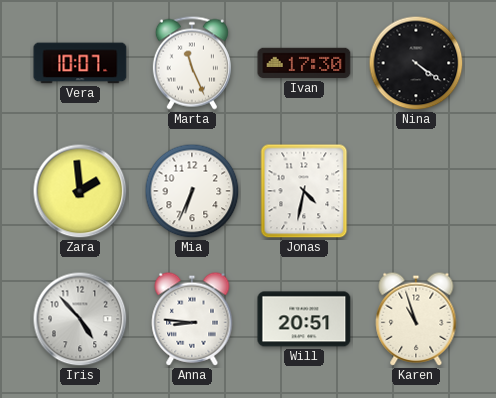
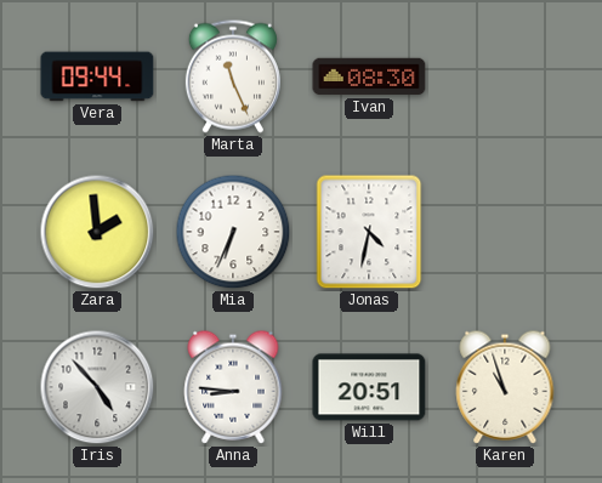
Vera: 10:07 -> 09:44
Ivan: 17:30 -> 08:30
Nina: 4:21 -> none
